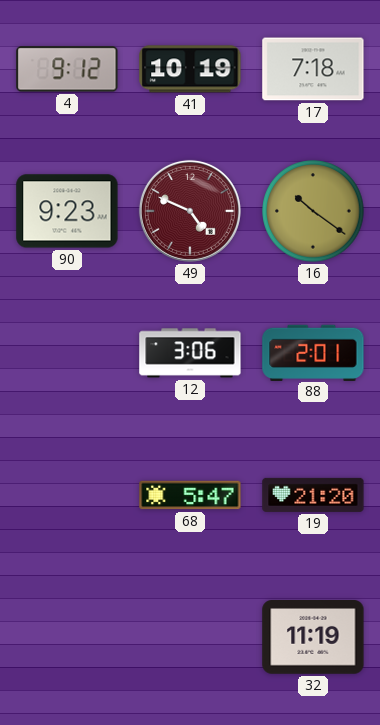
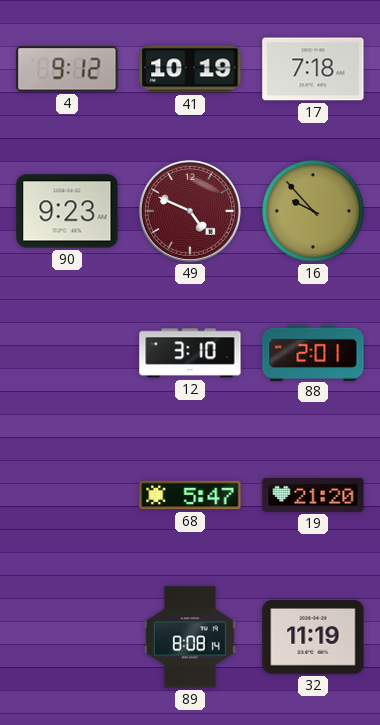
16: 10:21 -> 9:53
12: 3:06 -> 3:10
89: none -> 8:08
